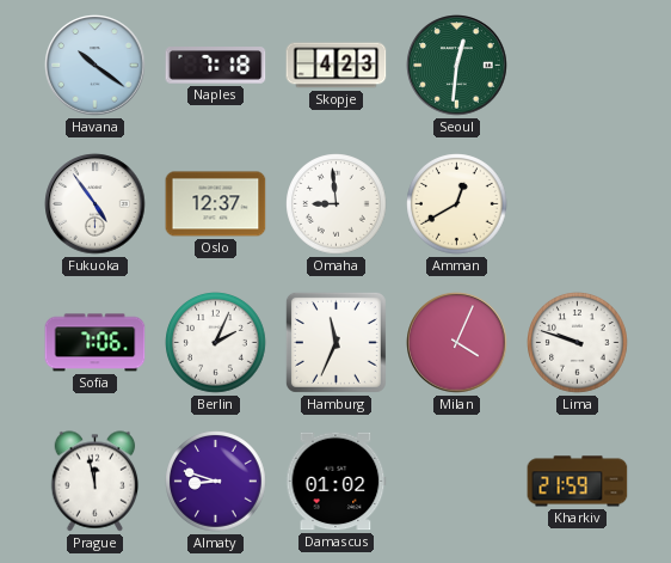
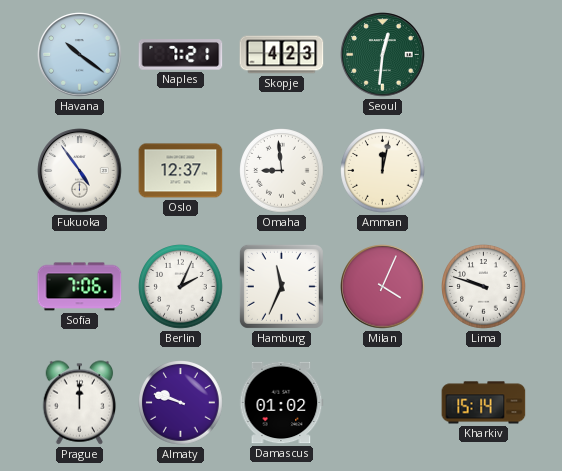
Naples: 7:18 -> 7:21
Amman: 12:40 -> 12:02
Prague: 11:58 -> 12:00
Almaty: 8:48 -> 9:48
Kharkiv: 21:59 -> 15:14
